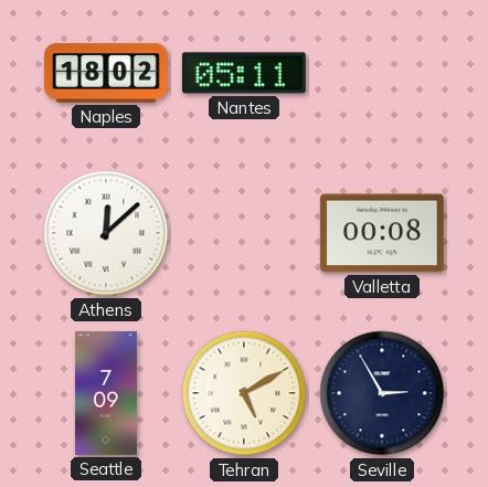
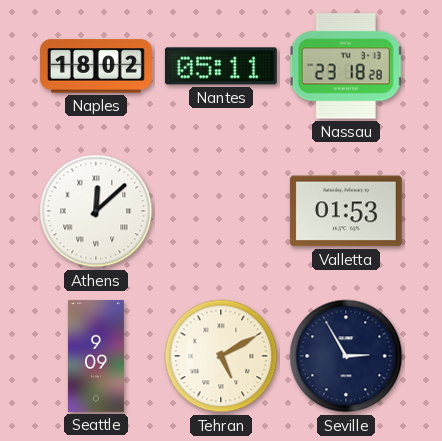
Nassau: none -> 23:18
Valletta: 00:08 -> 01:53
Seattle: 7:09 -> 9:09
